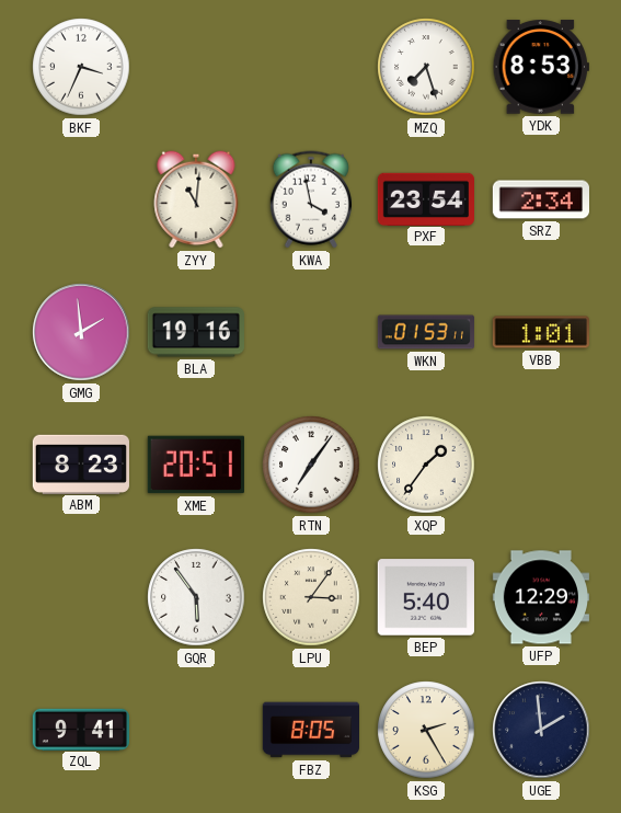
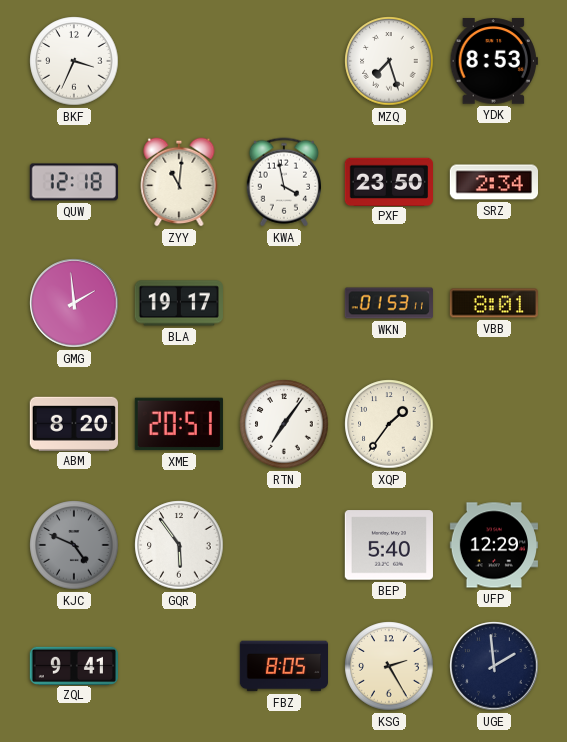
QUW: none -> 12:18
PXF: 23:54 -> 23:50
BLA: 19:16 -> 19:17
VBB: 1:01 -> 8:01
ABM: 8:23 -> 8:20
KJC: none -> 4:49
LPU: 3:06 -> none
